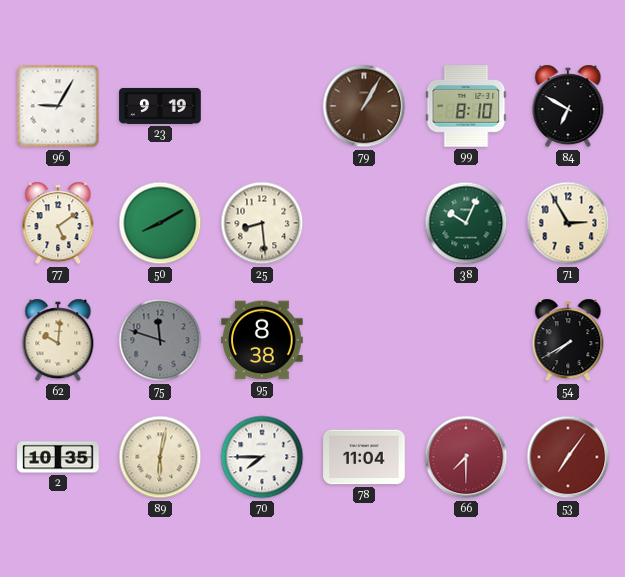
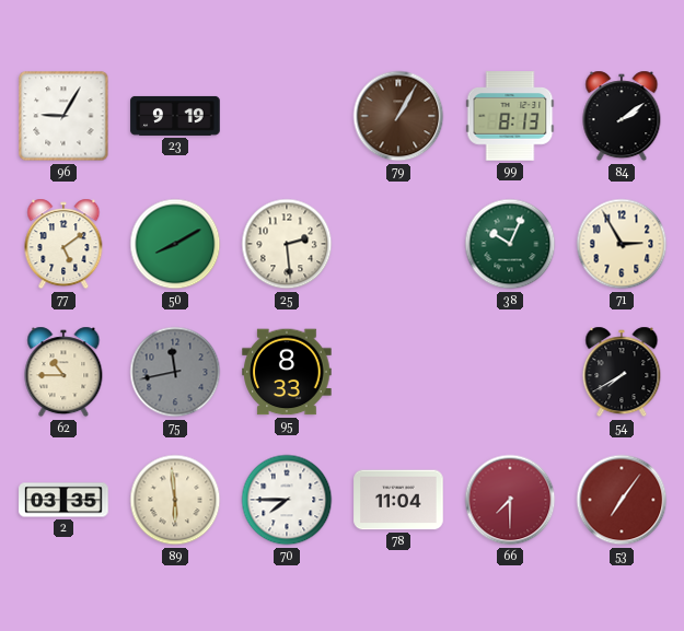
99: 8:10 -> 8:13
84: 6:50 -> 2:09
25: 8:29 -> 2:29
62: 10:01 -> 10:45
75: 11:48 -> 11:43
95: 8:38 -> 8:33
2: 10:35 -> 03:35
89: 6:02 -> 5:59
